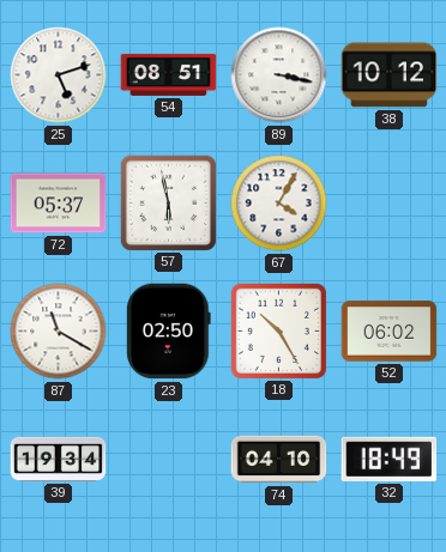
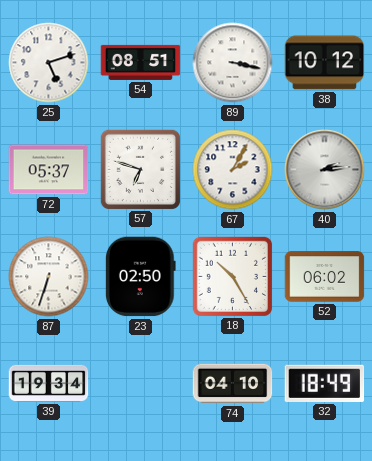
57: 5:58 -> 6:48
67: 4:05 -> 2:05
40: none -> 2:14
87: 11:20 -> 6:33
